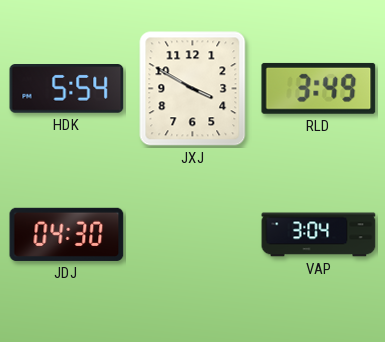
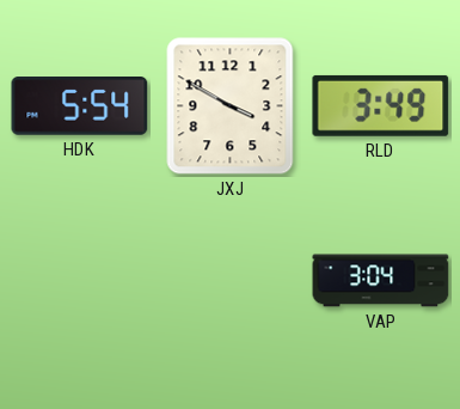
JDJ: 04:30 -> none
